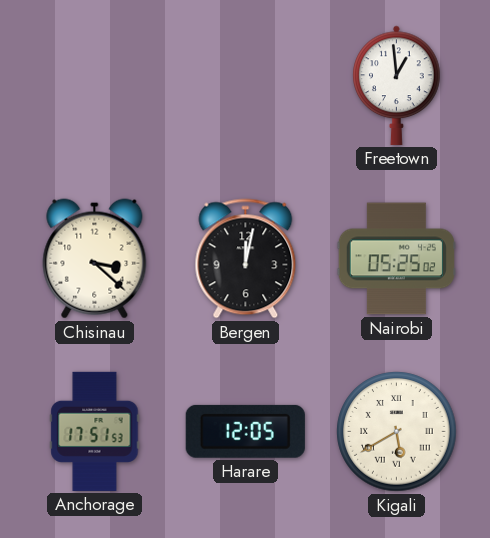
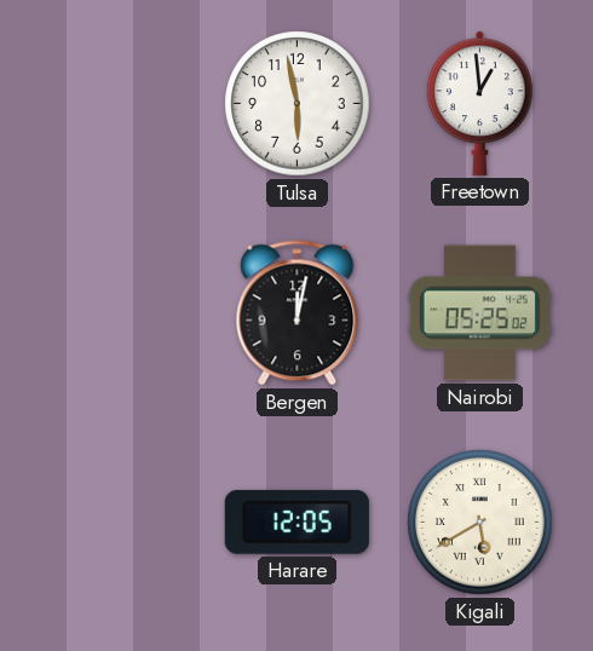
Tulsa: none -> 5:58
Chisinau: 3:22 -> none
Anchorage: 17:51 -> none
